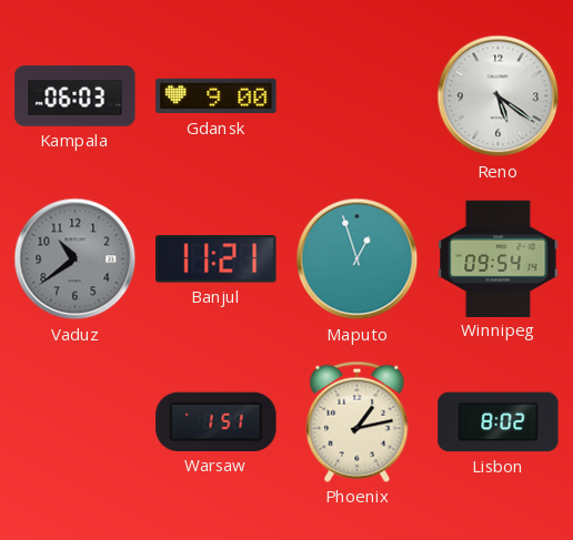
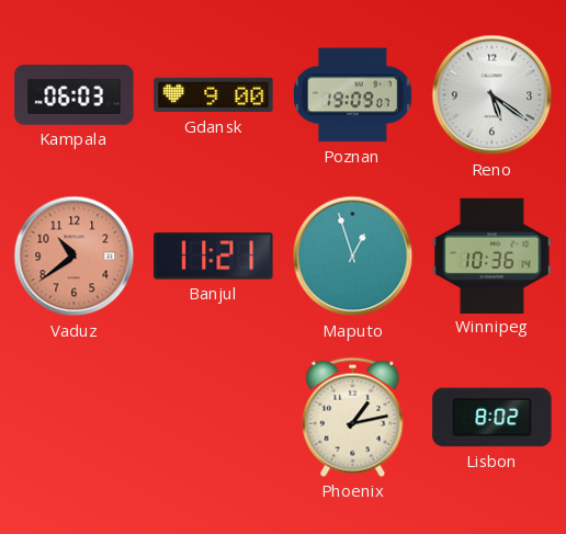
Poznan: none -> 19:09
Vaduz dial: grey -> salmon
Winnipeg: 09:54 -> 10:36
Warsaw: 1:51 -> none
